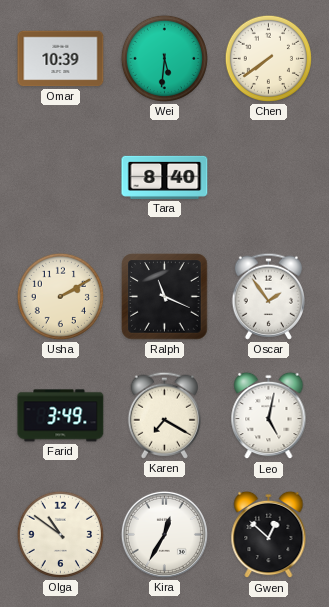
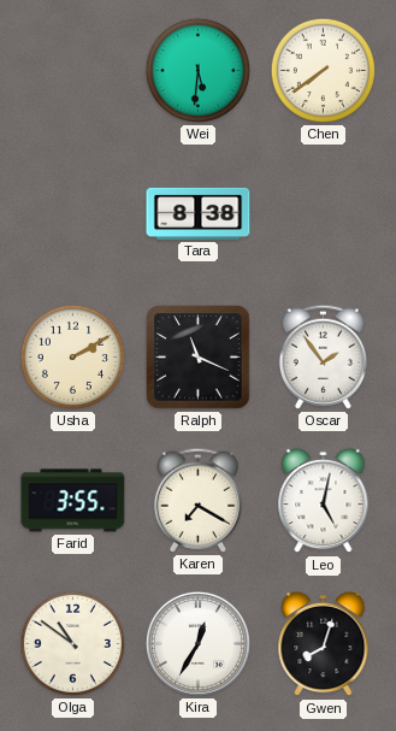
Omar: 10:39 -> none
Tara: 8:40 -> 8:38
Farid: 3:49 -> 3:55
Gwen: 12:52 -> 8:03
